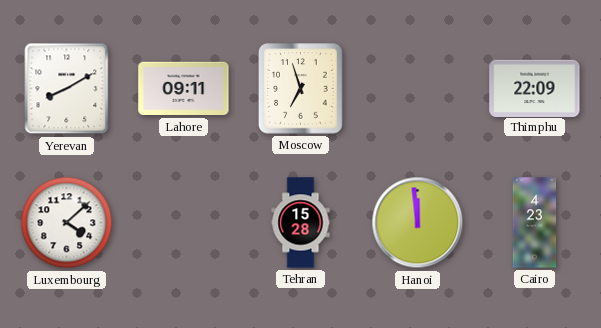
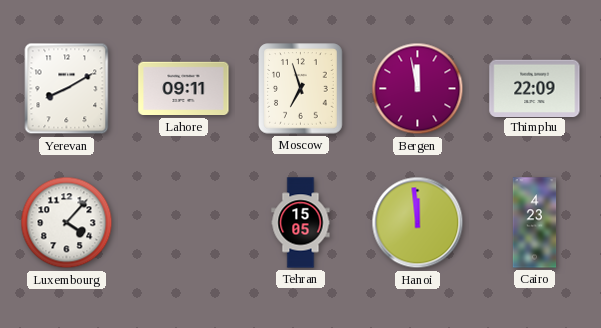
Bergen: none -> 11:58
Luxembourg: 4:08 -> 4:07
Tehran: 15:28 -> 15:05
